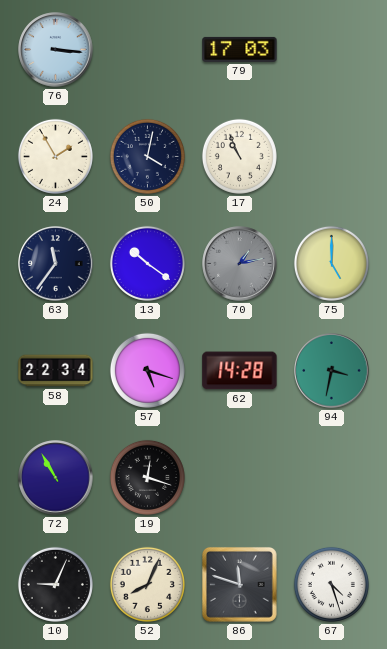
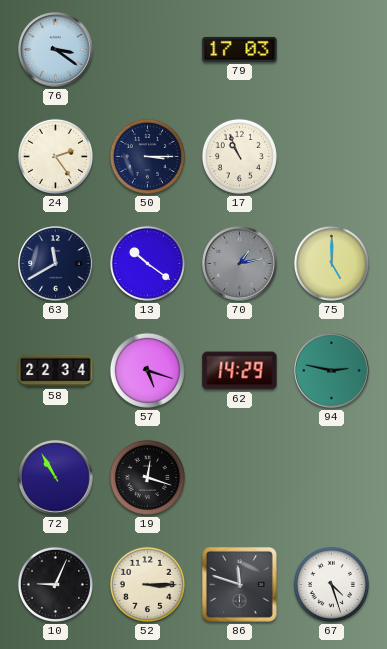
76: 3:16 -> 3:21
24: 1:55 -> 2:24
50: 4:02 -> 3:15
63: 11:36 -> 11:40
62: 14:28 -> 14:29
94: 3:32 -> 2:47
52: 8:04 -> 3:15
